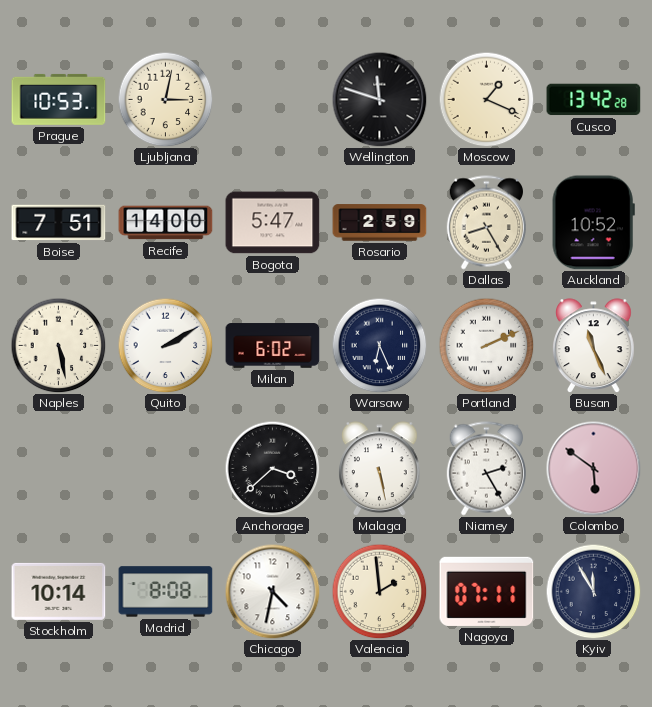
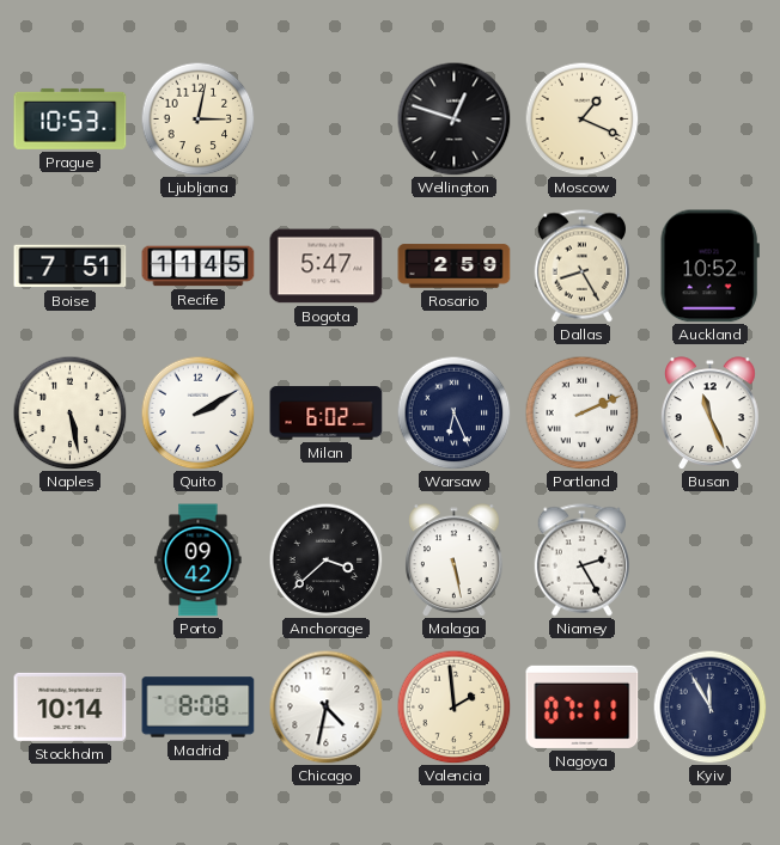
Wellington: 11:48 -> 12:48
Cusco: 13:42 -> none
Recife: 14:00 -> 11:45
Porto: none -> 09:42
Colombo: 5:51 -> none
